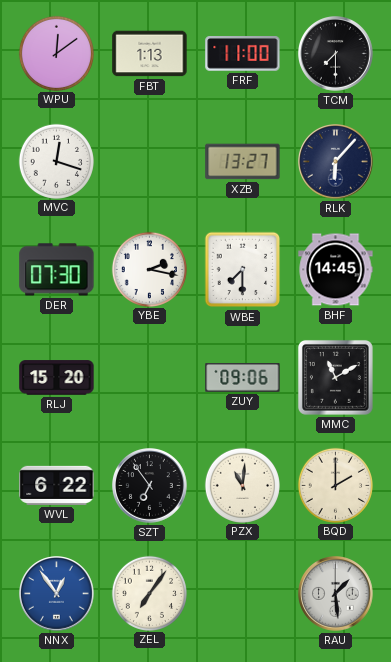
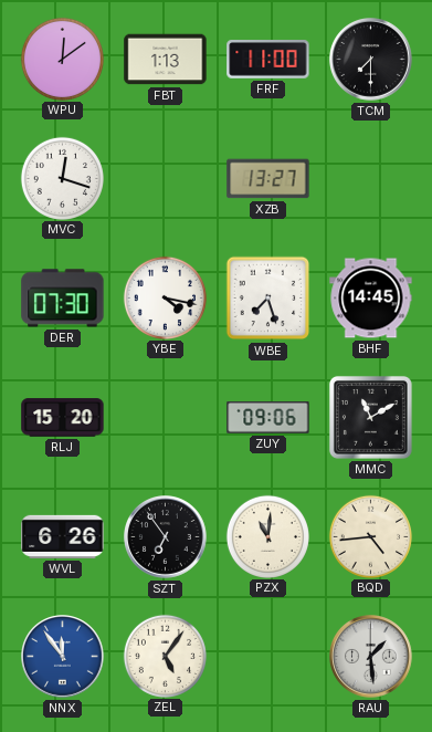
RLK: 6:07 -> none
YBE: 2:17 -> 4:17
WBE: 7:30 -> 7:27
WVL: 6:22 -> 6:26
BQD: 2:00 -> 4:44
NNX: 12:54 -> 11:54
ZEL: 7:06 -> 5:06
